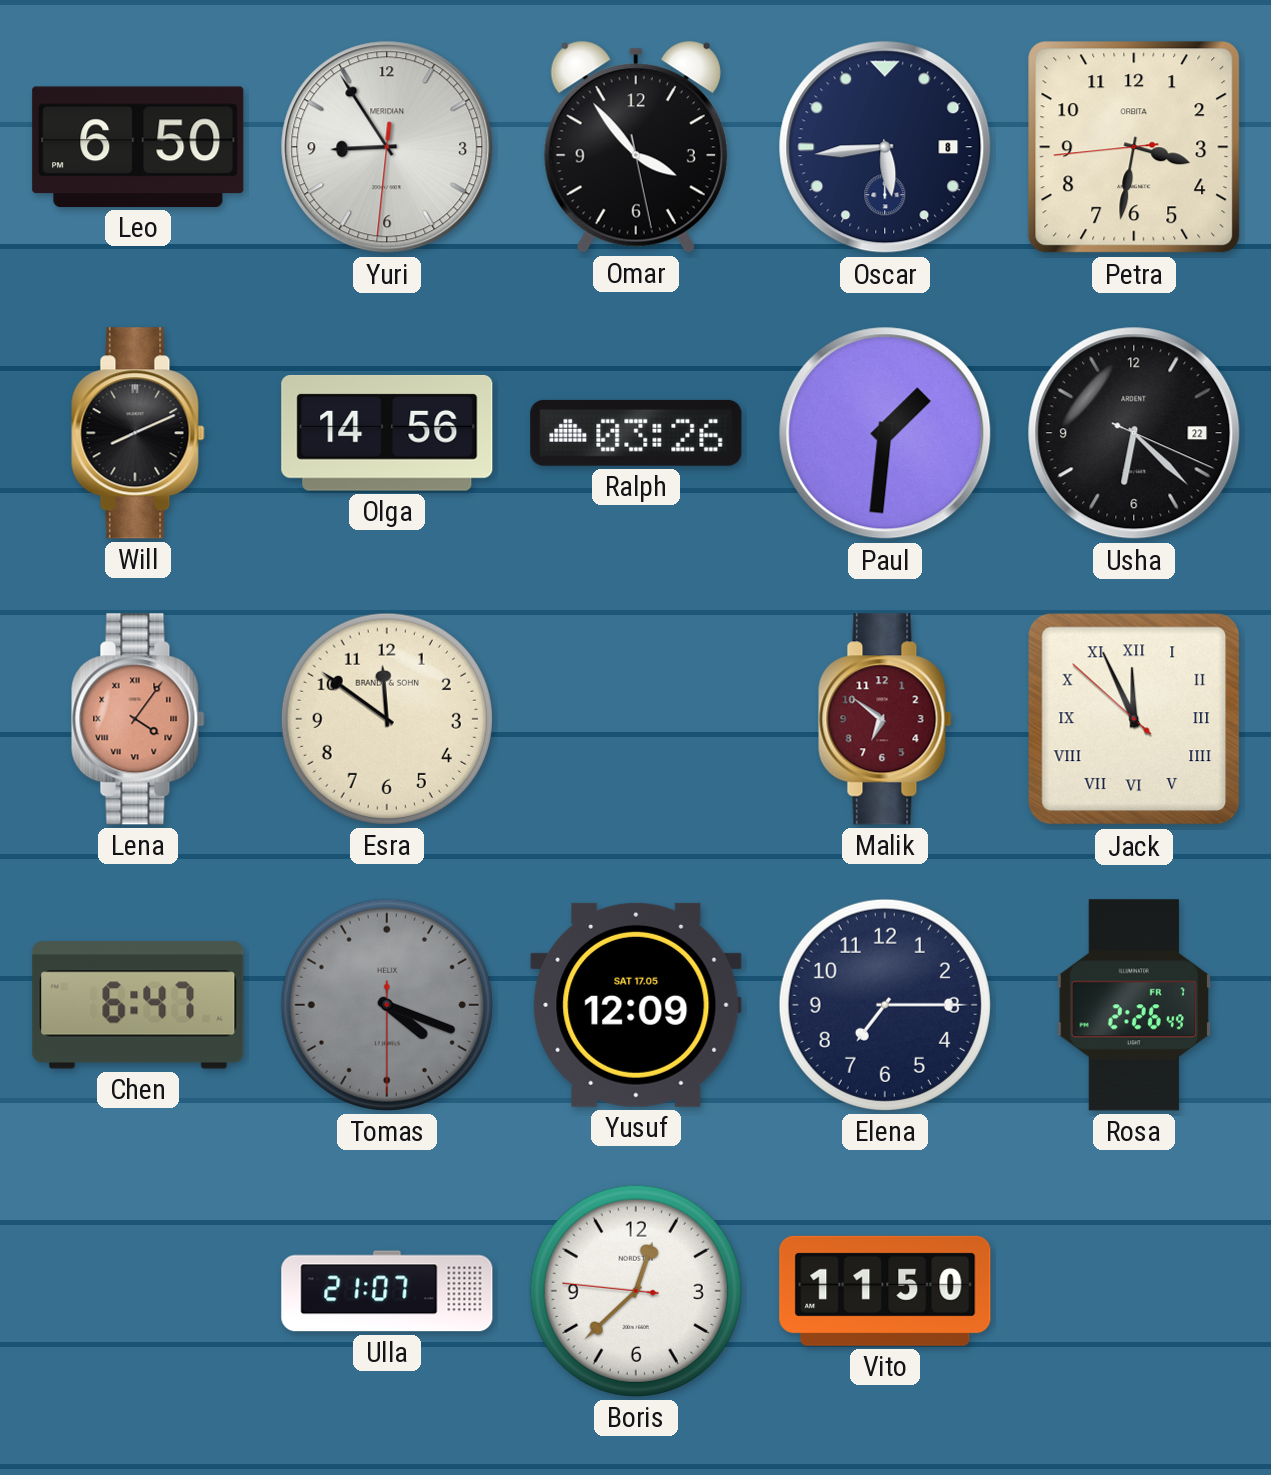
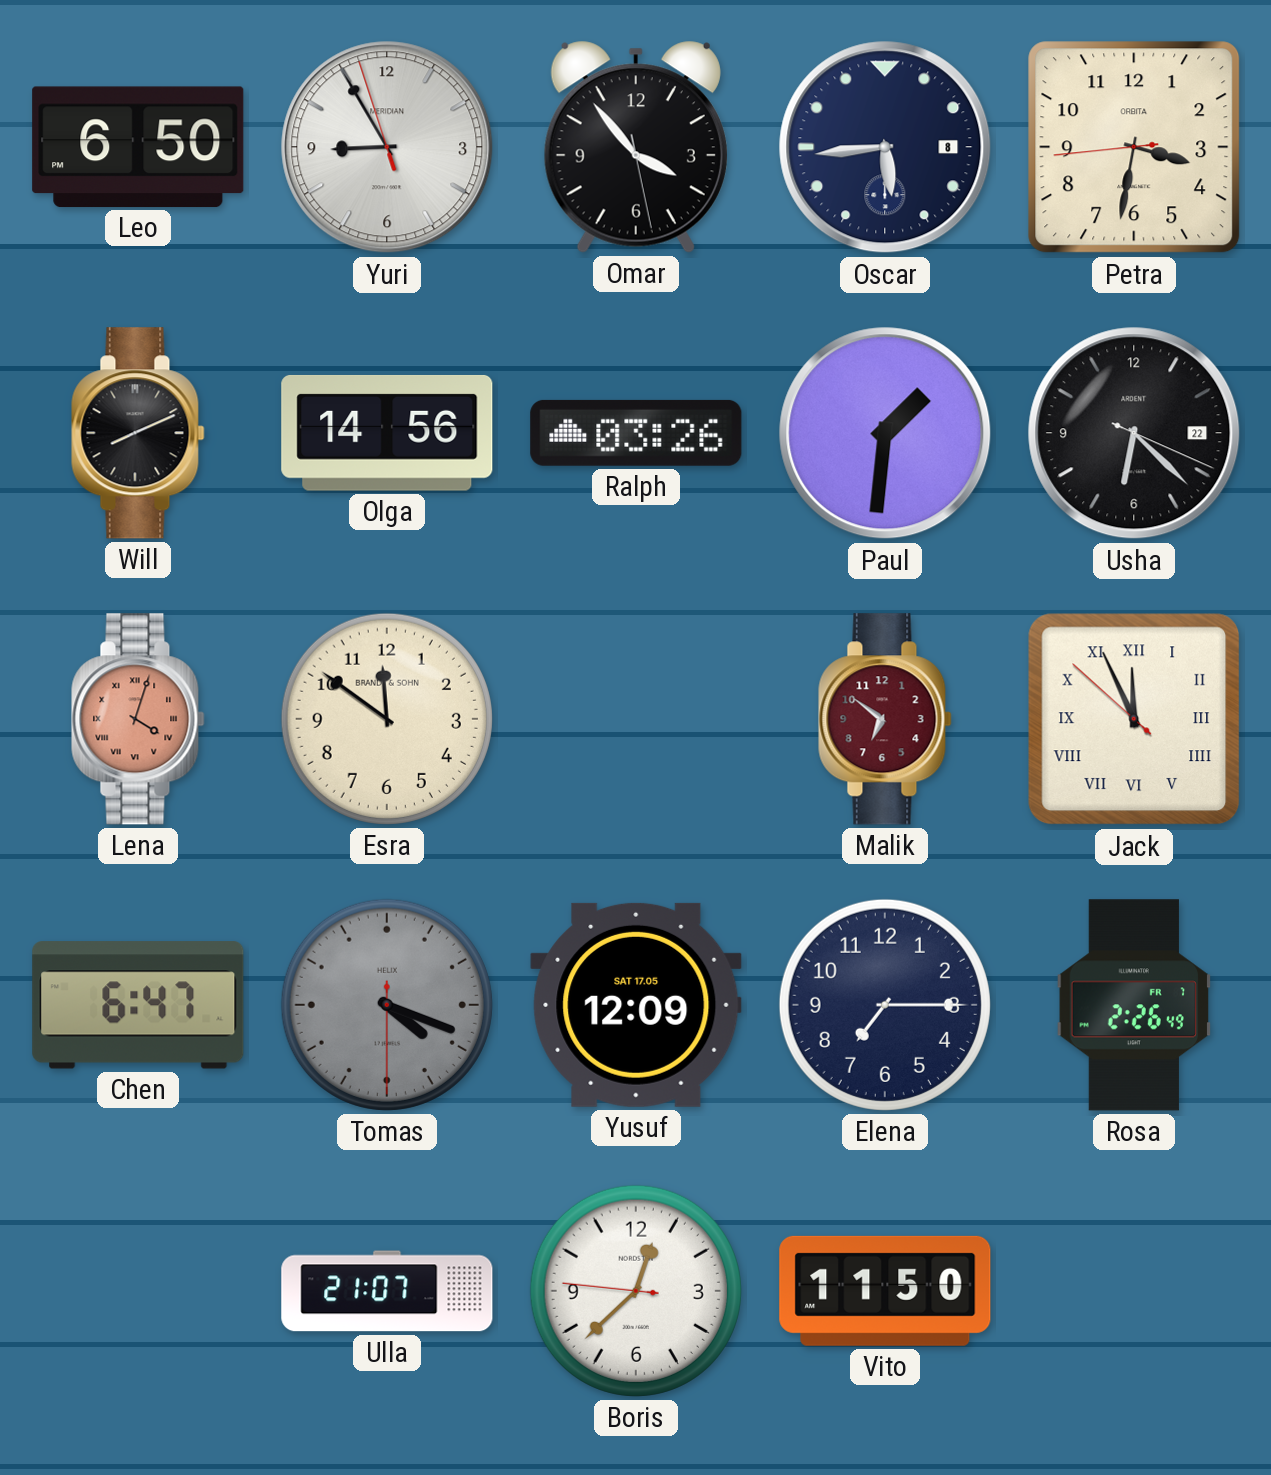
Yuri: 8:54:31 -> 8:54:57
Lena: 4:06 -> 4:03
